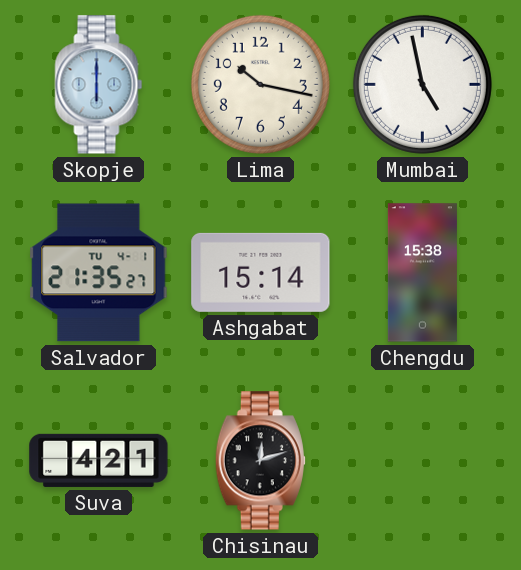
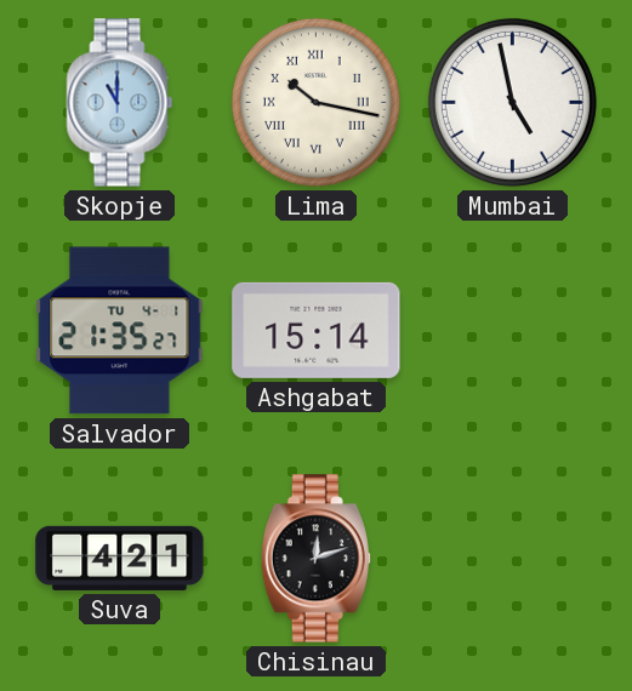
Skopje: 6:00 -> 11:00
Lima numerals: Arabic -> Roman
Chengdu: 15:38 -> none
